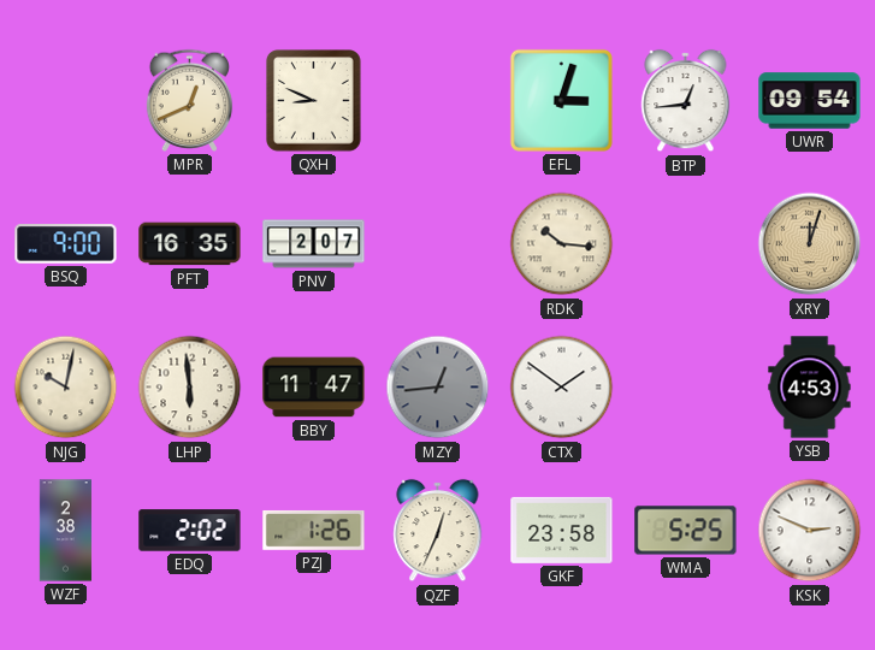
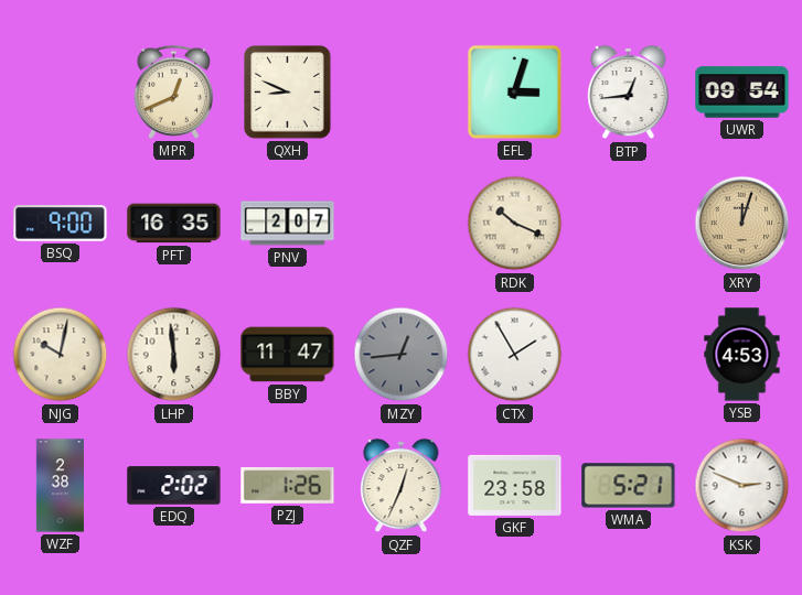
RDK: 10:16 -> 10:19
CTX: 1:51 -> 1:55
WMA: 5:25 -> 5:21
